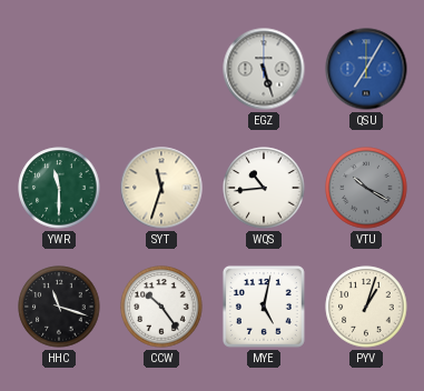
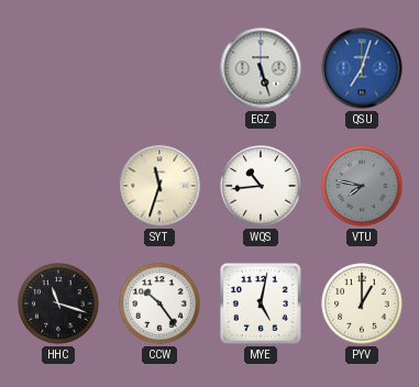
QSU: 7:05 -> 7:03
YWR: 11:30 -> none
VTU: 10:20 -> 7:47
PYV: 1:03 -> 1:00
